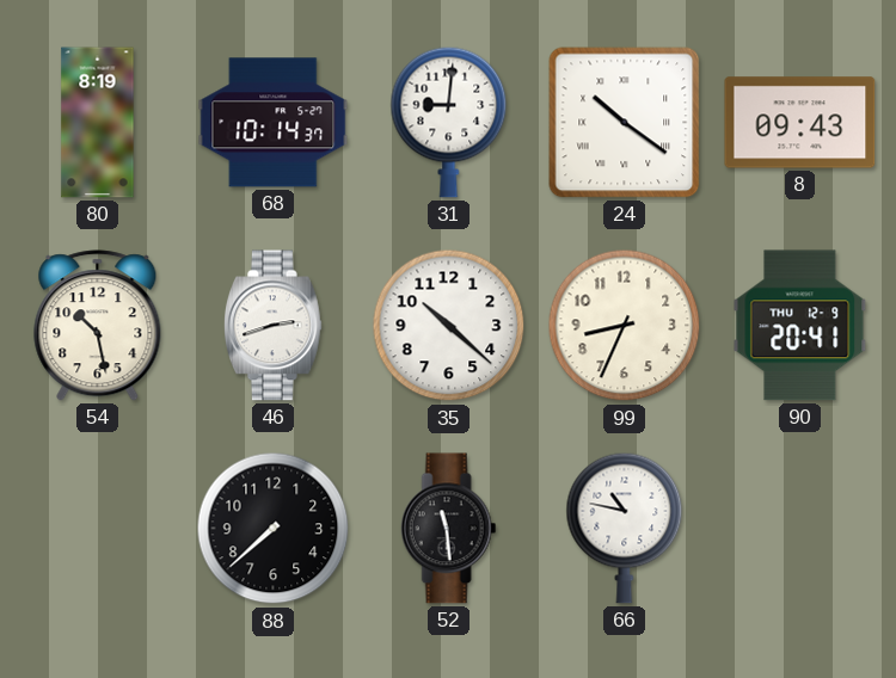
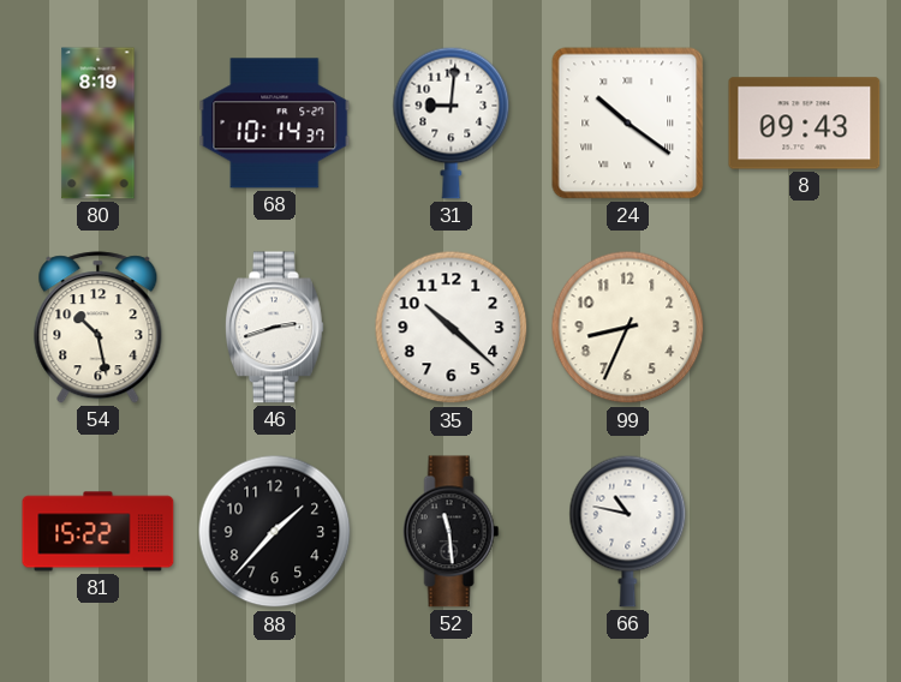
90: 20:41 -> none
81: none -> 15:22
88: 7:38 -> 1:37
